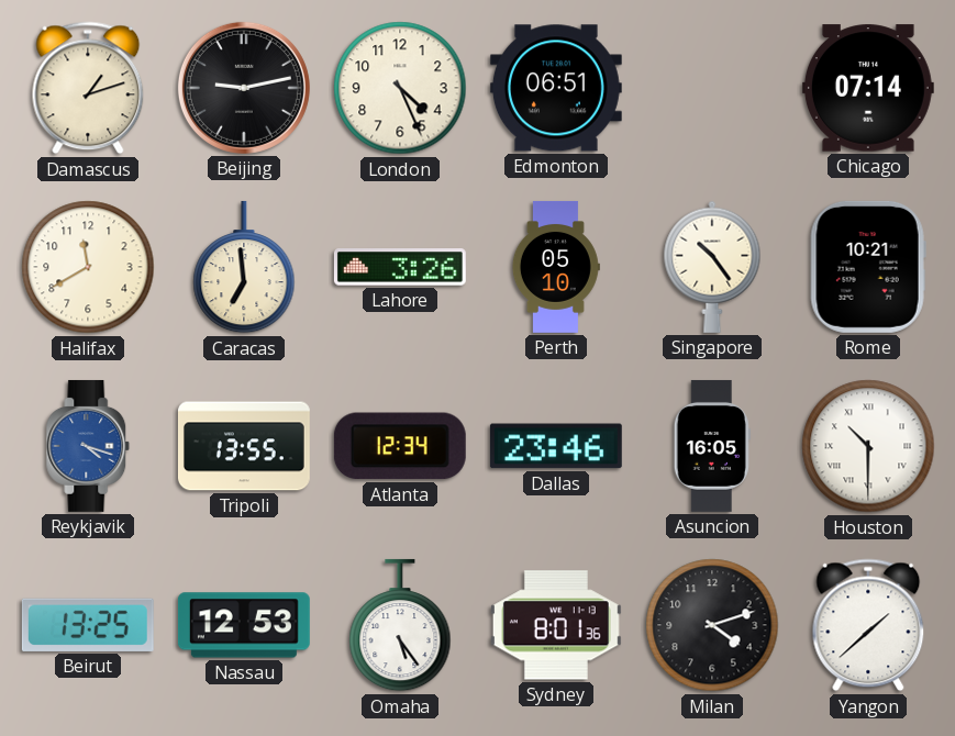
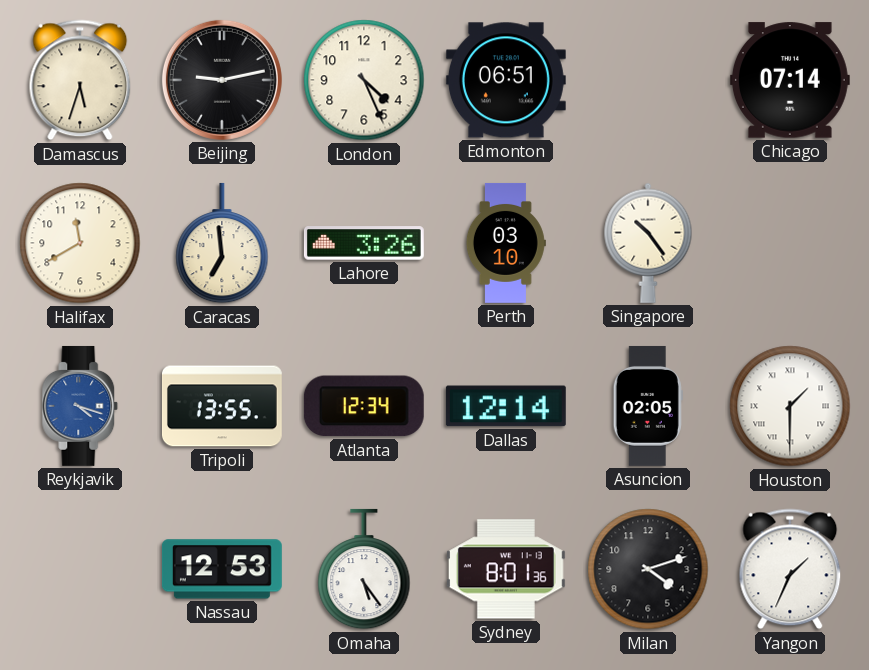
Damascus: 1:12 -> 5:33
Perth: 05:10 -> 03:10
Rome: 10:21 -> none
Dallas: 23:46 -> 12:14
Asuncion: 16:05 -> 02:05
Houston: 10:30 -> 1:30
Beirut: 13:25 -> none
Yangon: 1:38 -> 1:34
